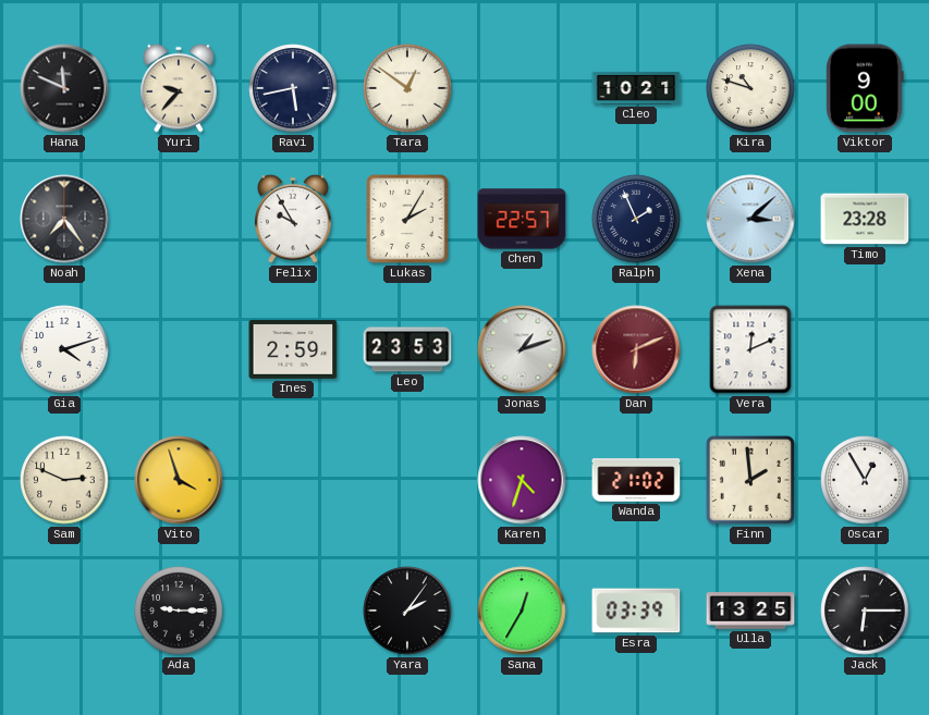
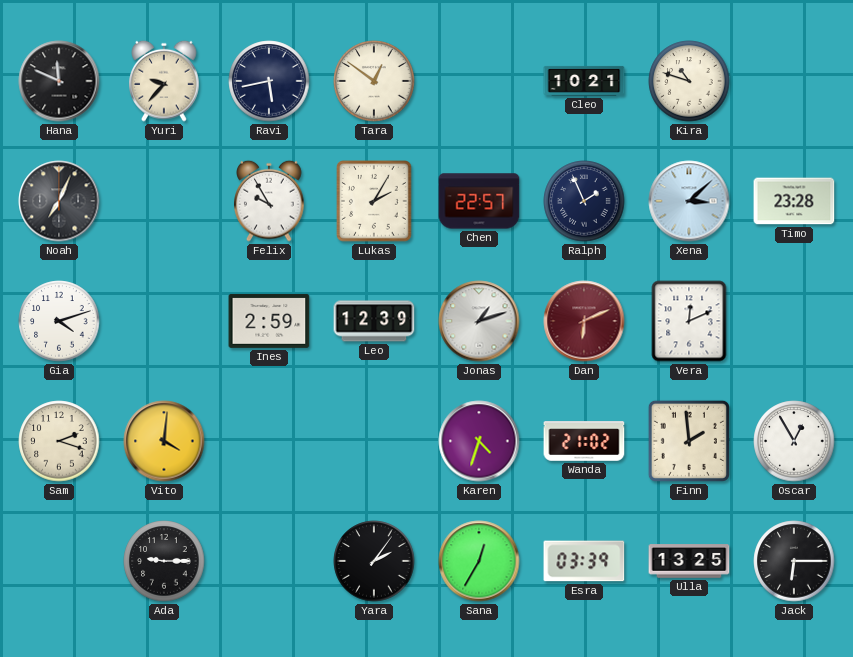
Viktor: 9:00 -> none
Noah: 7:24 -> 7:04
Leo: 23:53 -> 12:39
Sam: 2:49 -> 2:18
Vito: 3:57 -> 4:01
